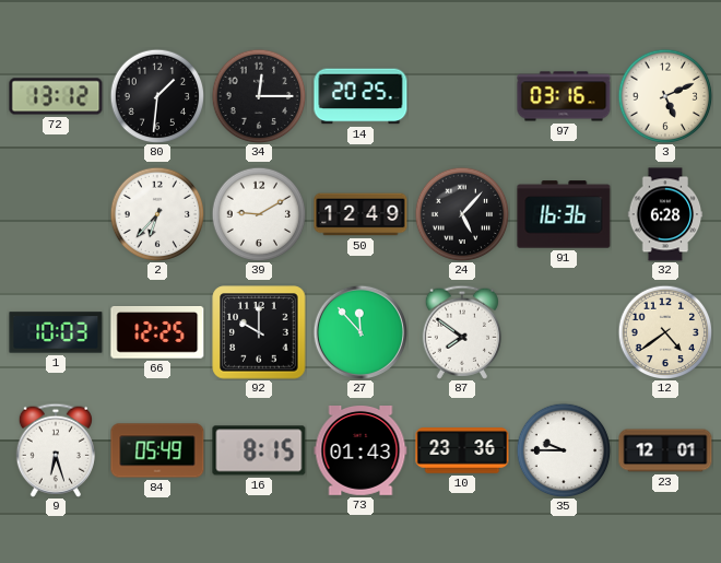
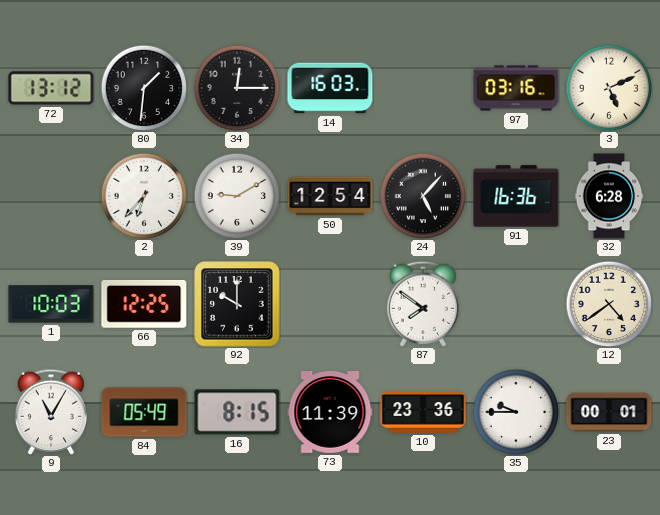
14: 20:25 -> 16:03
50: 12:49 -> 12:54
27: 11:53 -> none
9: 6:27 -> 11:05
73: 01:43 -> 11:39
23: 12:01 -> 00:01
